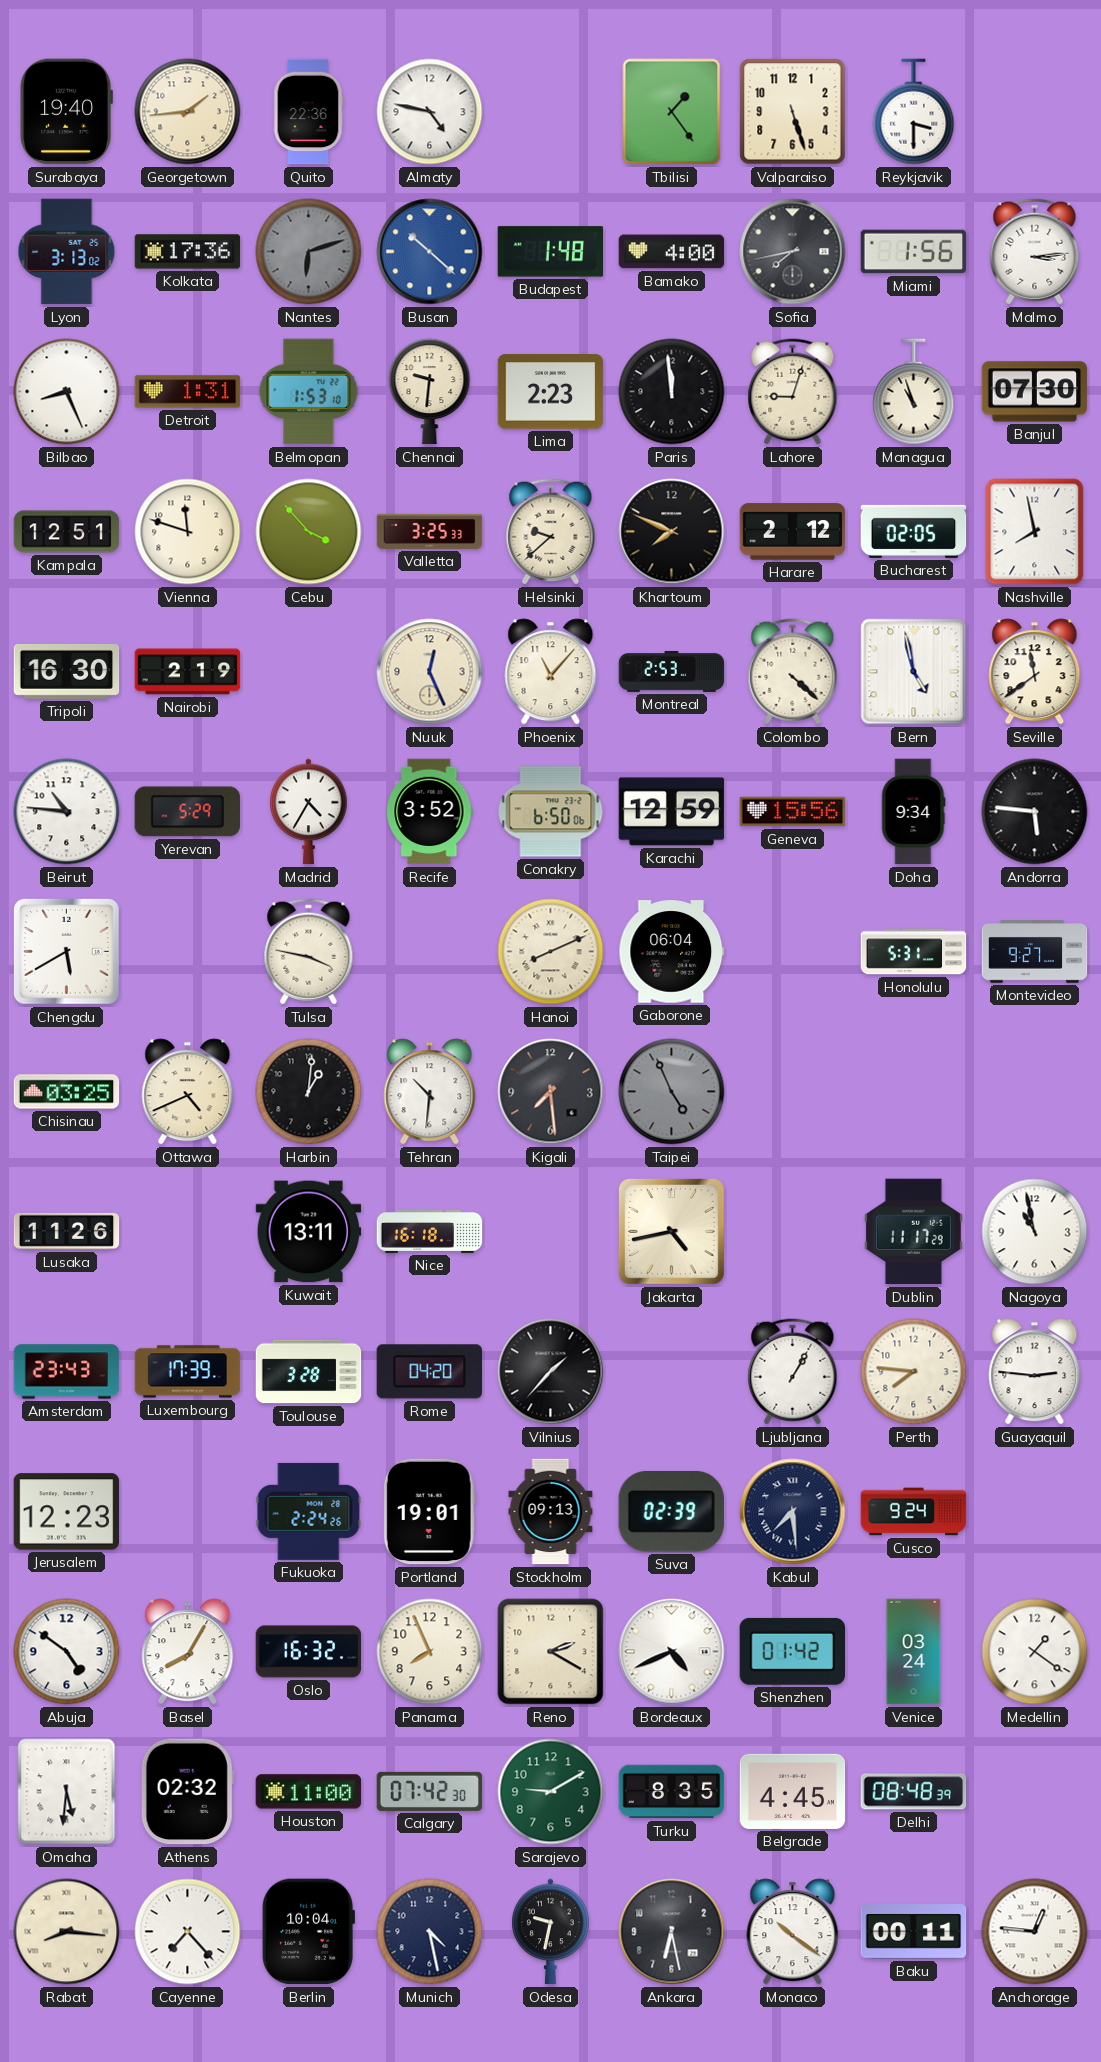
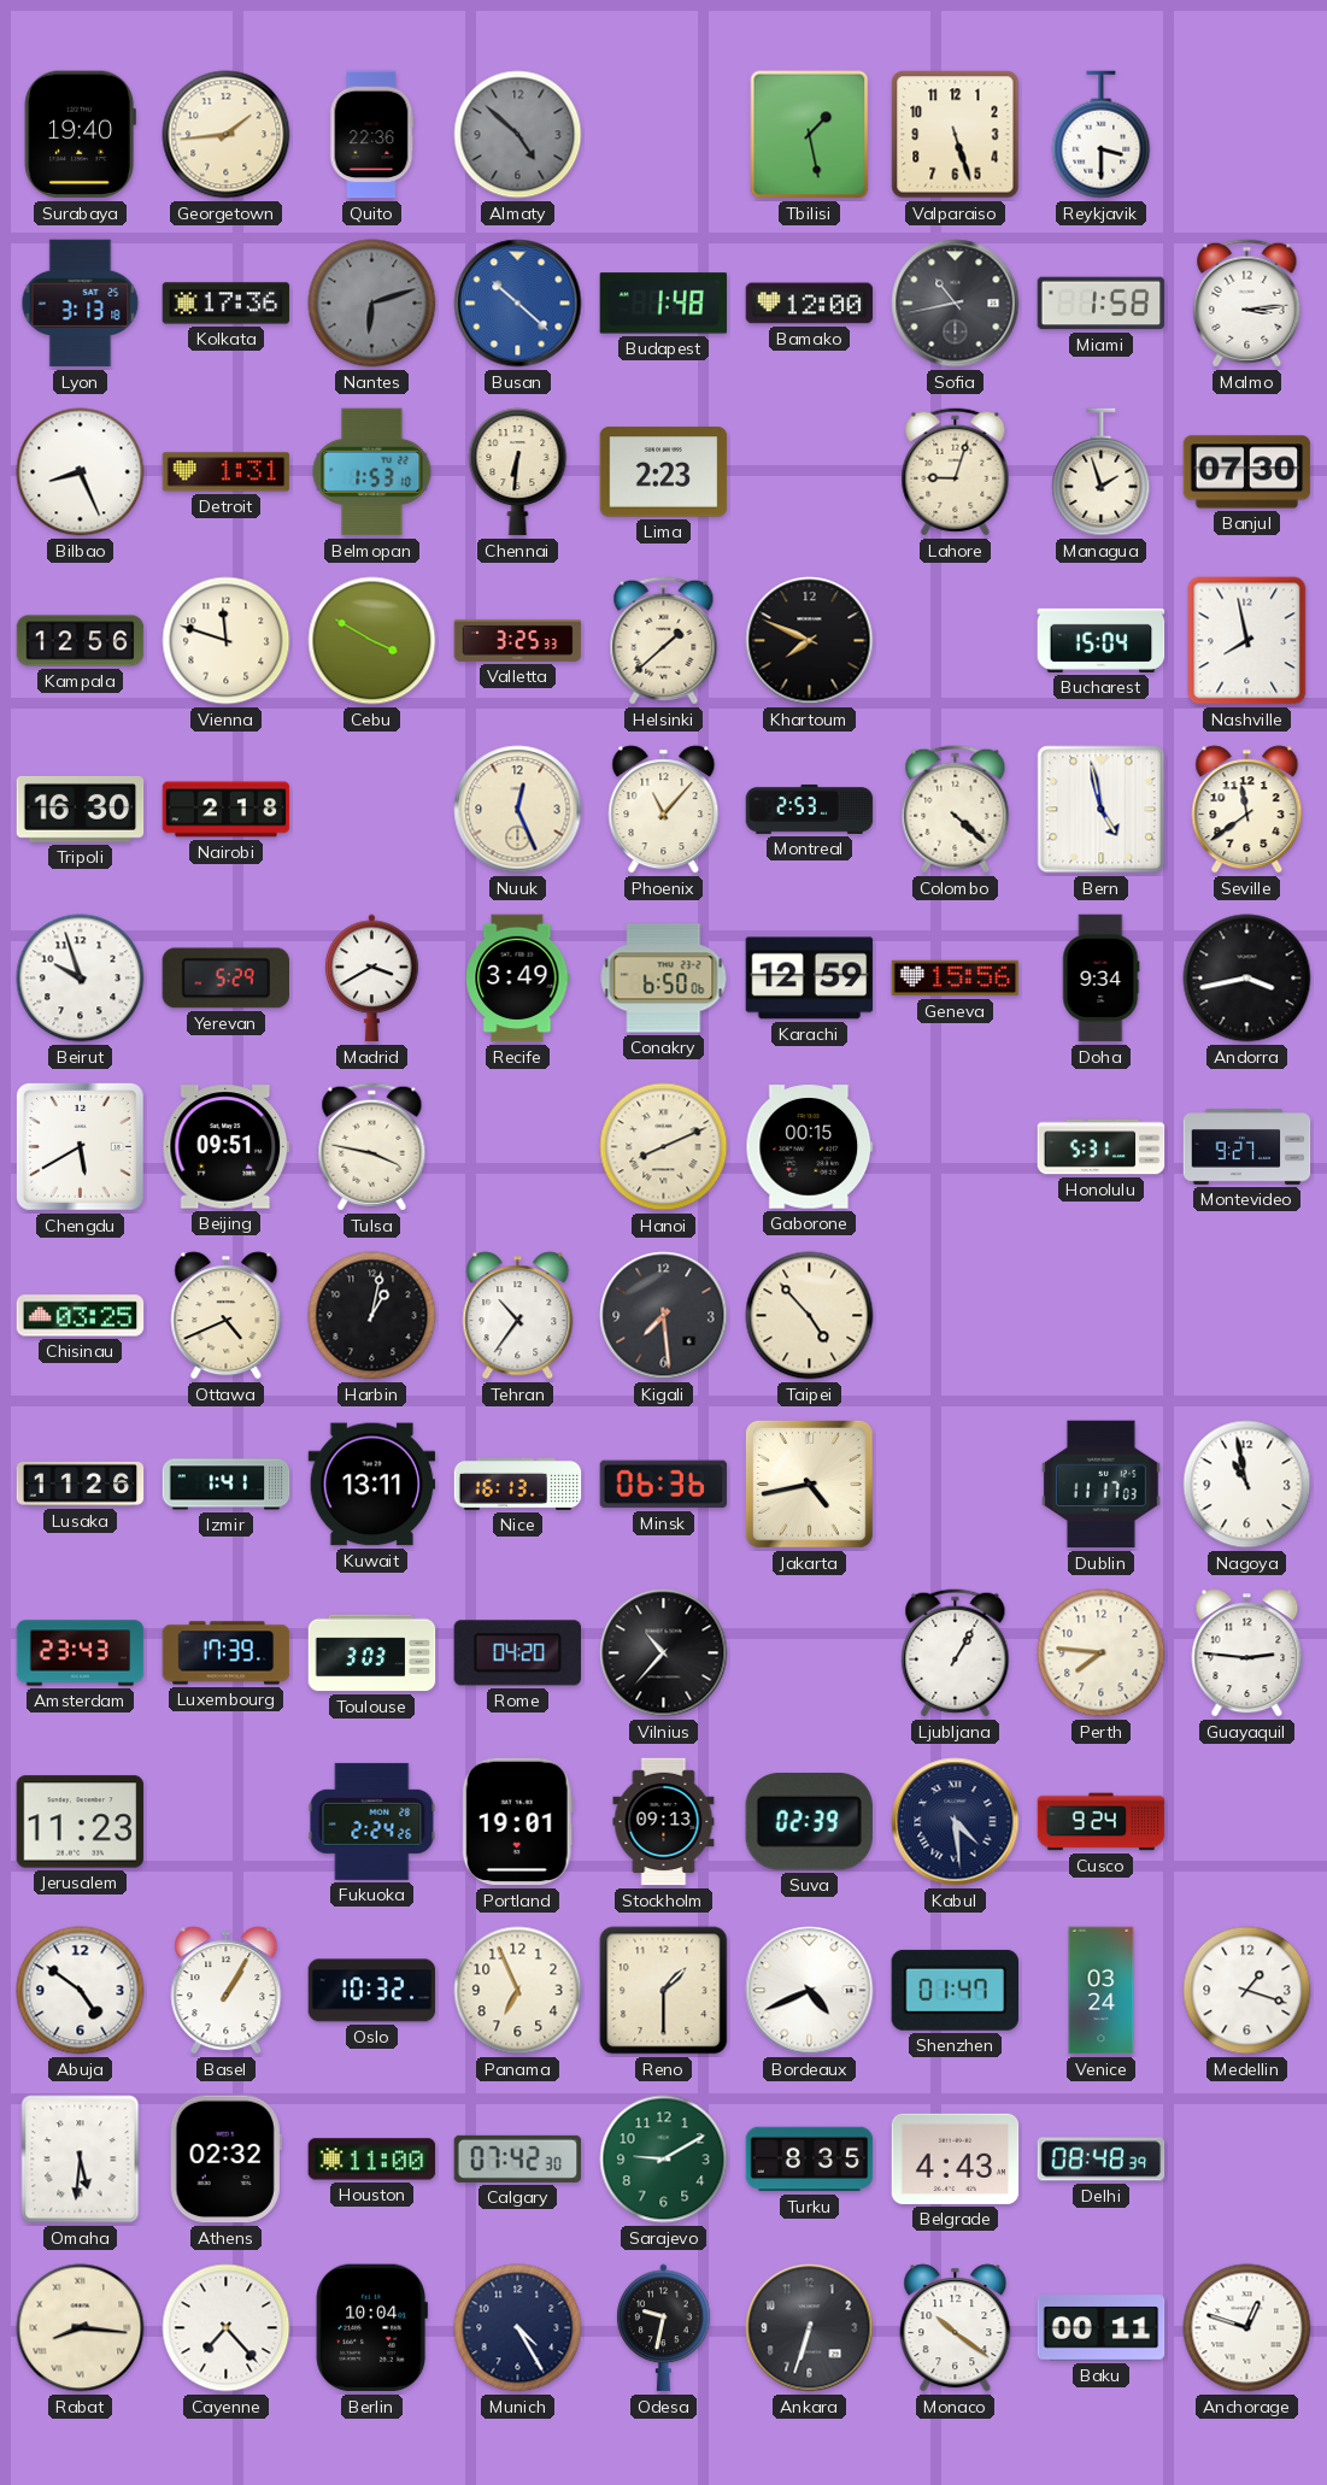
Almaty: 4:47 -> 4:52
Almaty dial: white -> grey
Tbilisi: 1:24 -> 1:28
Lyon: 3:13:02 -> 3:13:18
Bamako: 4:00 -> 12:00
Sofia: 7:43 -> 10:43
Miami: 1:56 -> 1:58
Chennai: 9:31 -> 6:31
Paris: 11:59 -> none
Managua: 10:57 -> 1:57
Kampala: 12:51 -> 12:56
Cebu: 3:53 -> 3:50
Helsinki: 9:38 -> 1:38
Harare: 2:12 -> none
Bucharest: 02:05 -> 15:04
Nairobi: 2:19 -> 2:18
Beirut: 10:46 -> 9:57
Madrid: 4:35 -> 3:40
Recife: 3:52 -> 3:49
Andorra: 5:46 -> 3:43
Beijing: none -> 09:51
Gaborone: 06:04 -> 00:15
Harbin: 1:01 -> 1:02
Tehran: 10:31 -> 10:36
Taipei: 4:56 -> 4:53
Taipei dial: grey -> cream
Izmir: none -> 1:41
Nice: 16:18 -> 16:13
Minsk: none -> 06:36
Dublin: 11:17:29 -> 11:17:03
Toulouse: 3:28 -> 3:03
Vilnius: 1:37 -> 10:37
Jerusalem: 12:23 -> 11:23
Kabul: 7:29 -> 4:29
Basel: 8:05 -> 1:05
Oslo: 16:32 -> 10:32
Panama: 7:56 -> 6:56
Reno: 2:20 -> 1:30
Shenzhen: 01:42 -> 01:47
Medellin: 1:21 -> 1:18
Belgrade: 4:45 -> 4:43
Munich: 4:28 -> 4:25
Ankara: 6:28 -> 6:33
Anchorage: 12:46 -> 12:48
